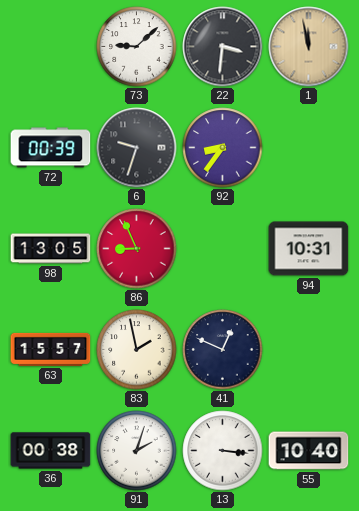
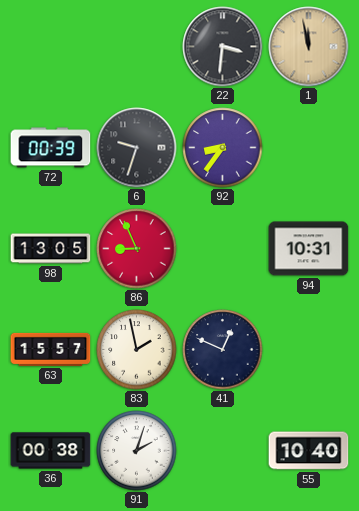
73: 9:08 -> none
13: 3:16 -> none
